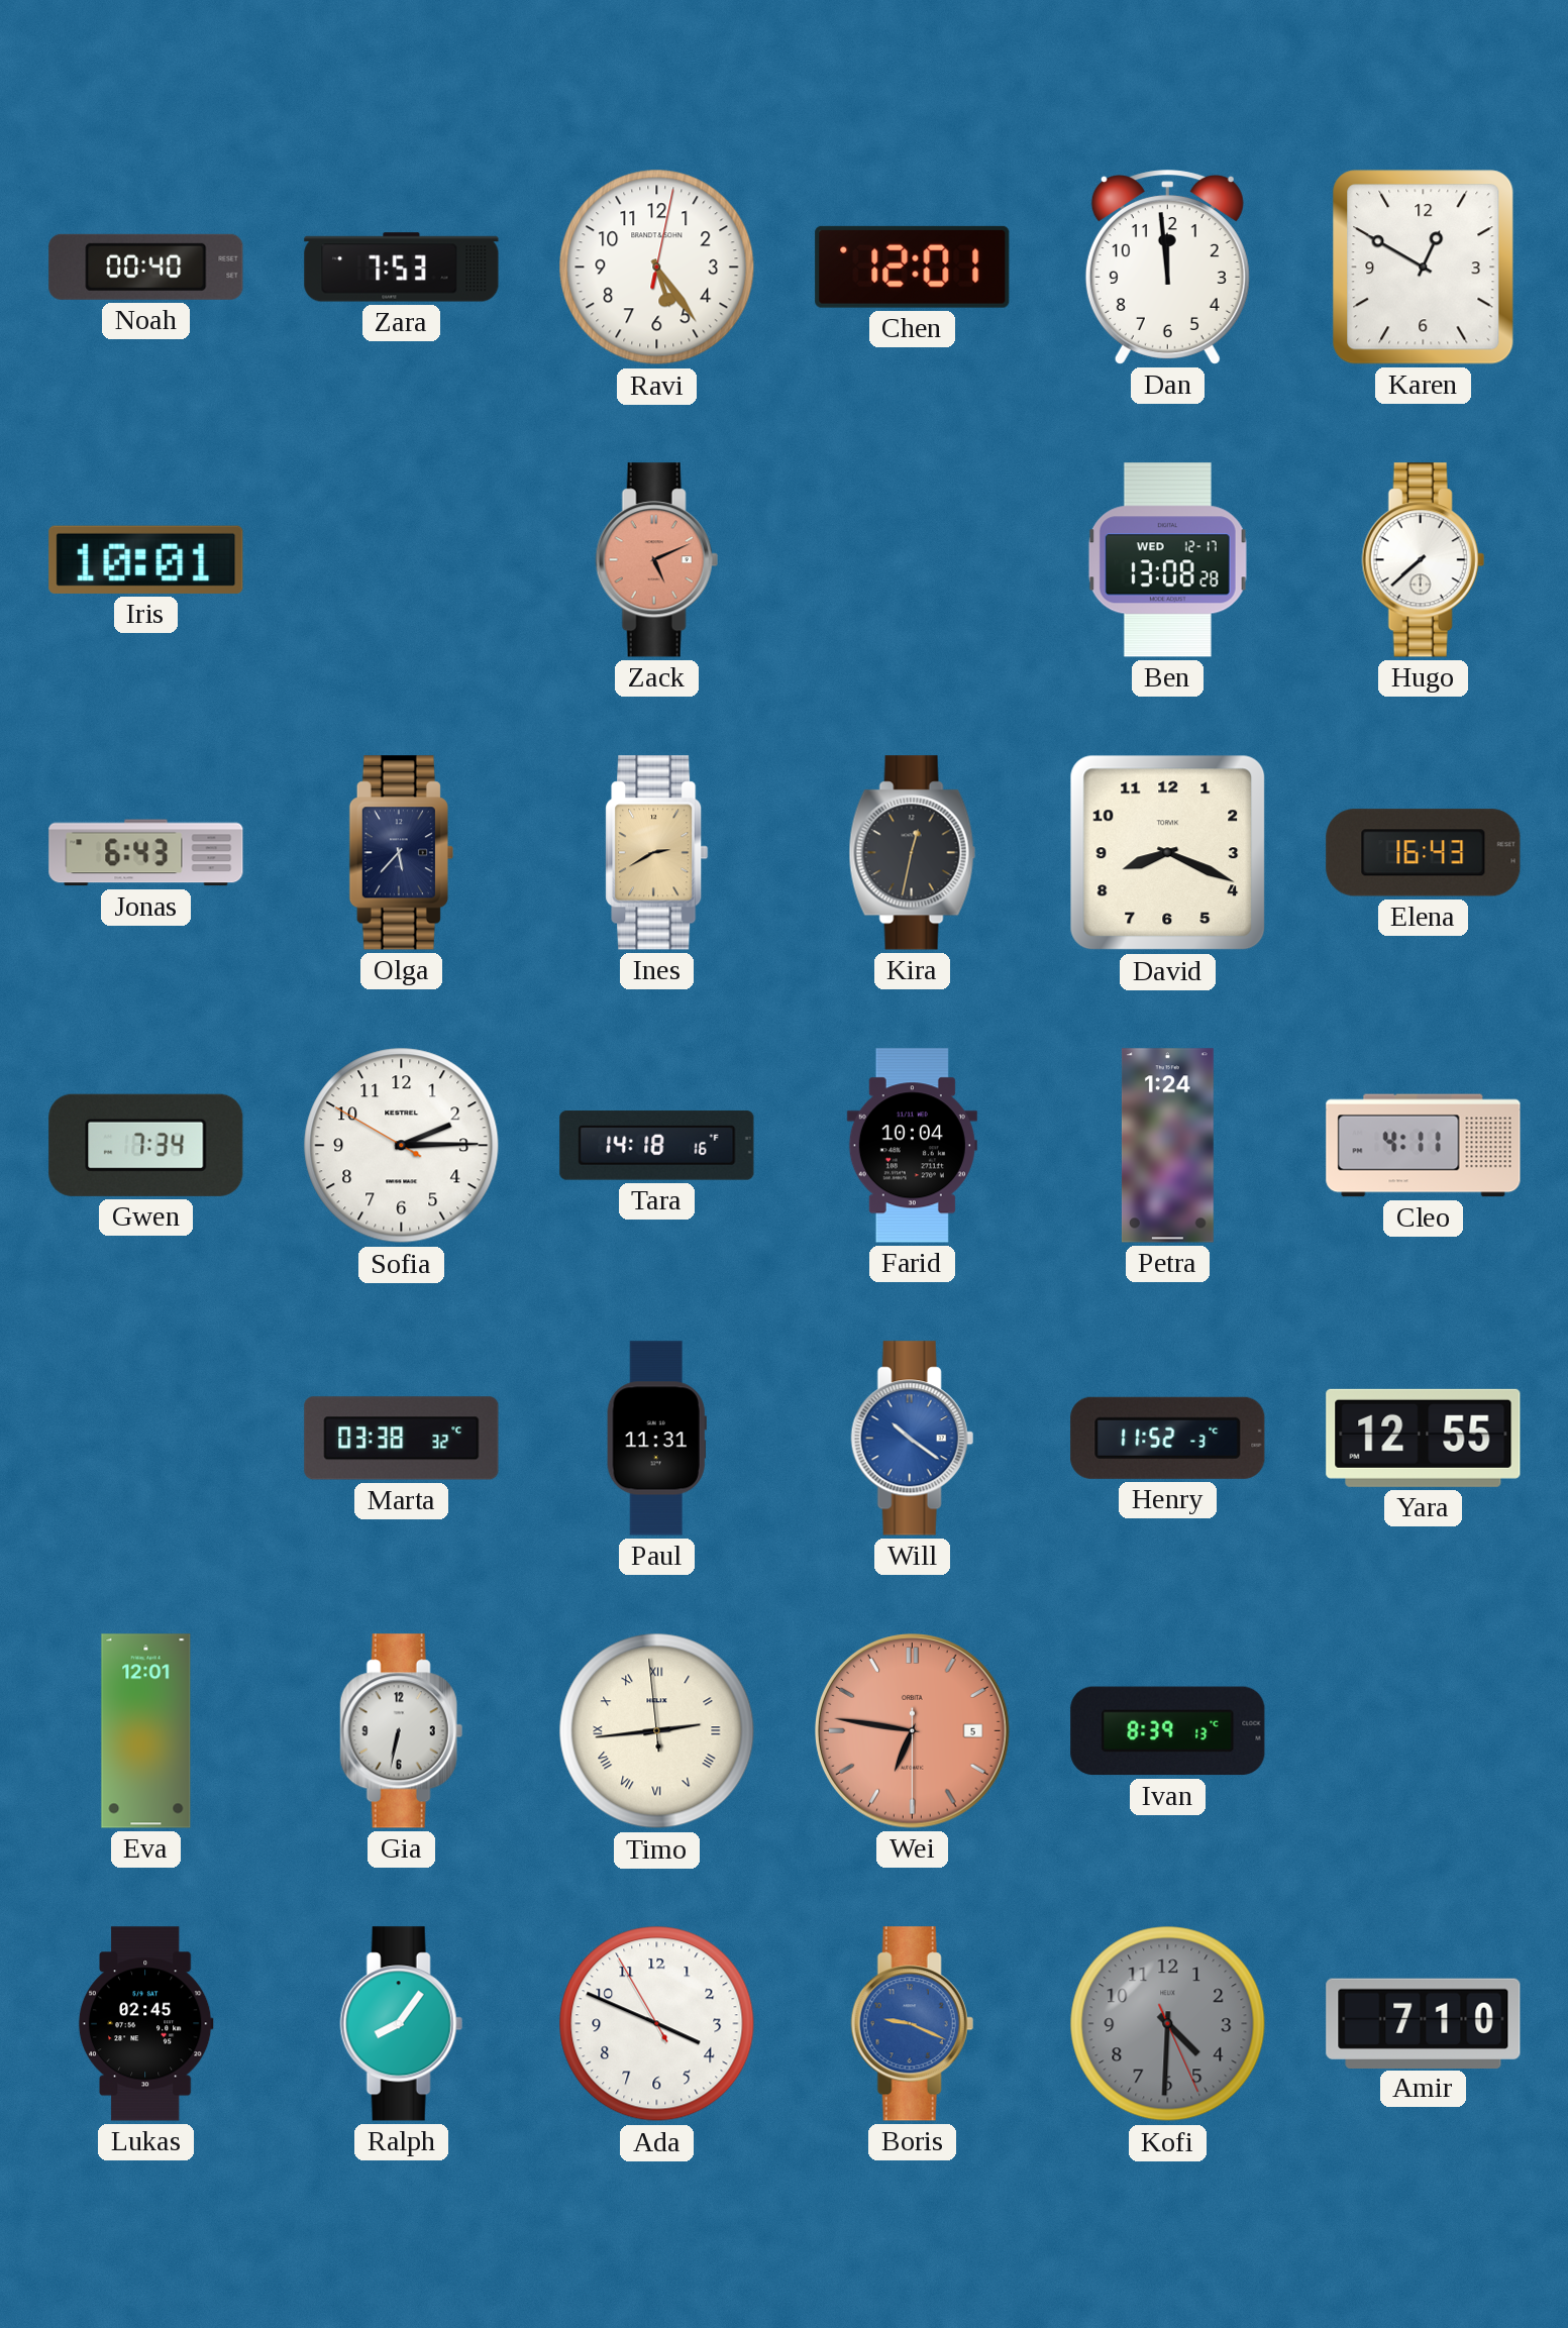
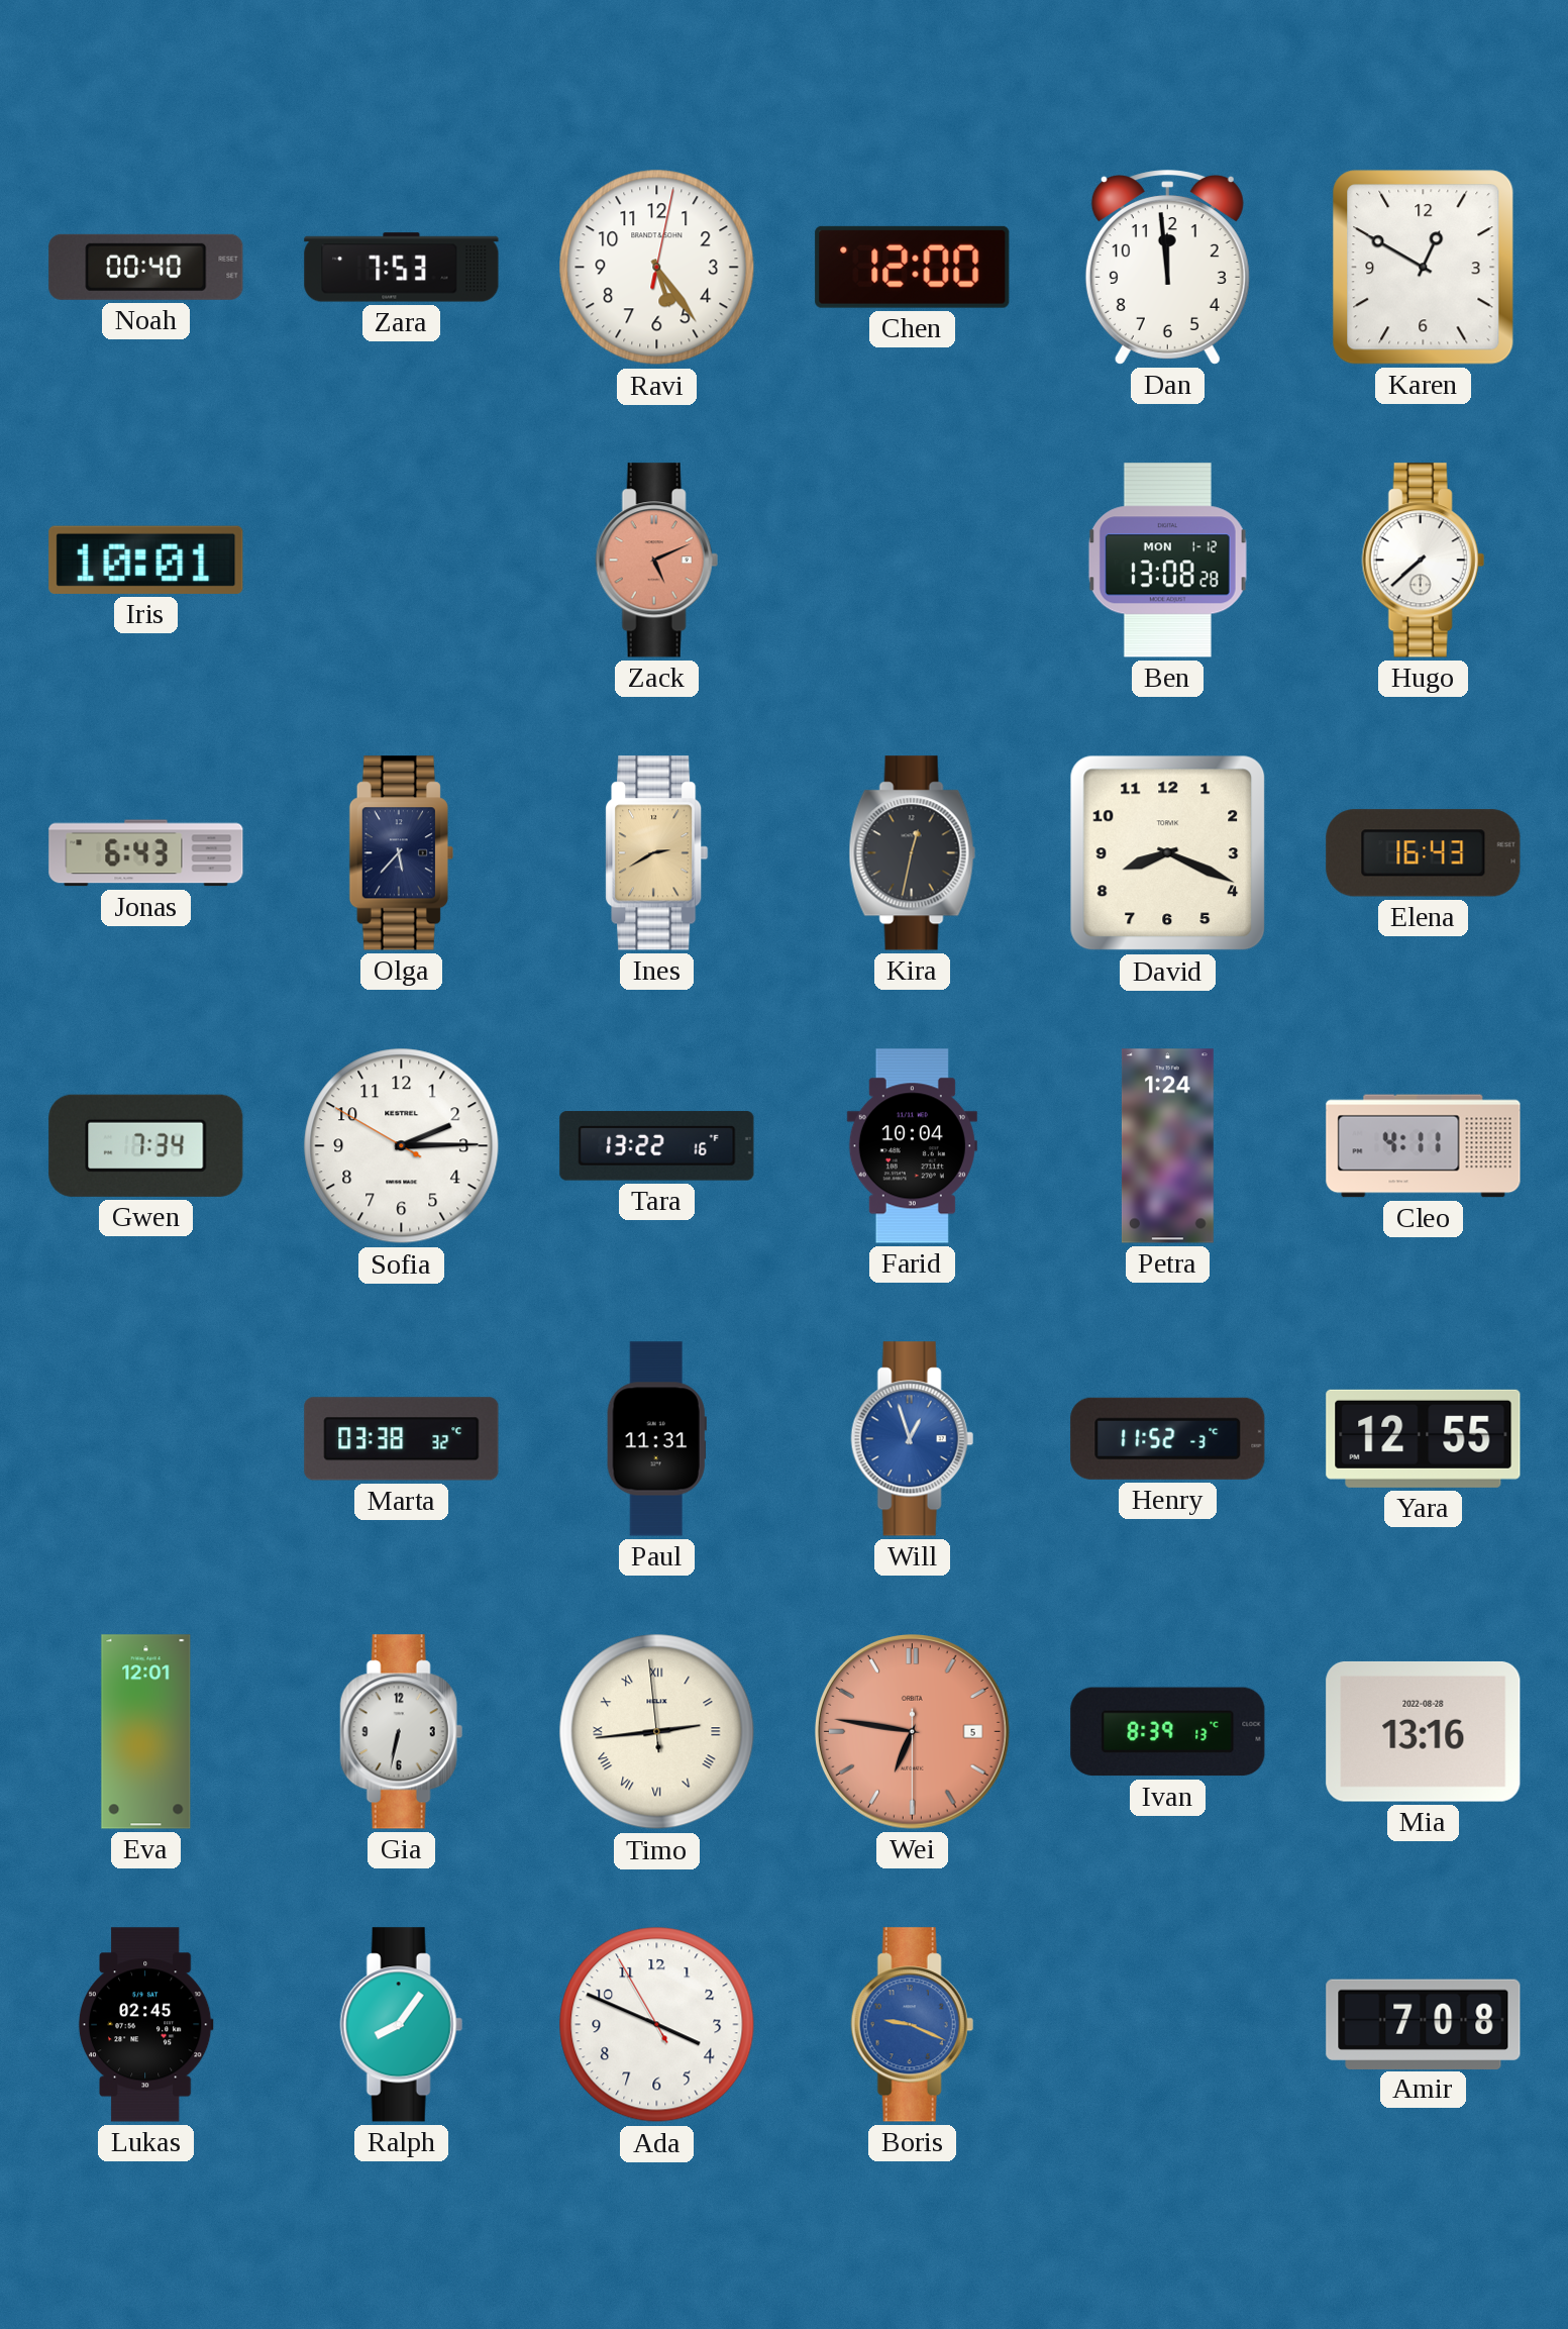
Chen: 12:01 -> 12:00
Ben date: WED 12-17 -> MON 1-12
Tara: 14:18 -> 13:22
Will: 10:21 -> 12:57
Mia: none -> 13:16
Kofi: 4:30 -> none
Amir: 7:10 -> 7:08
